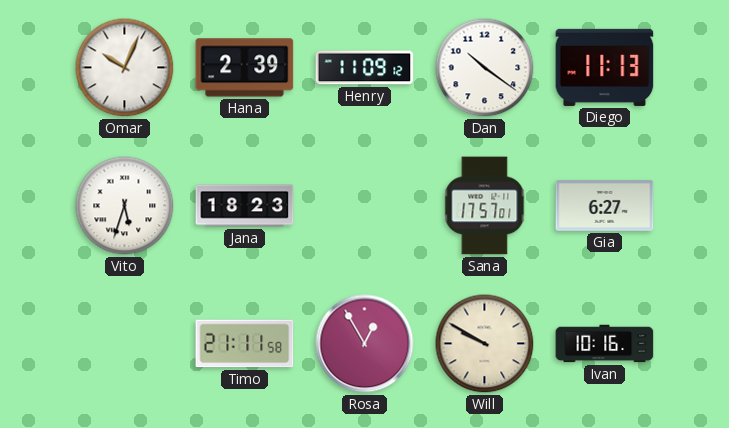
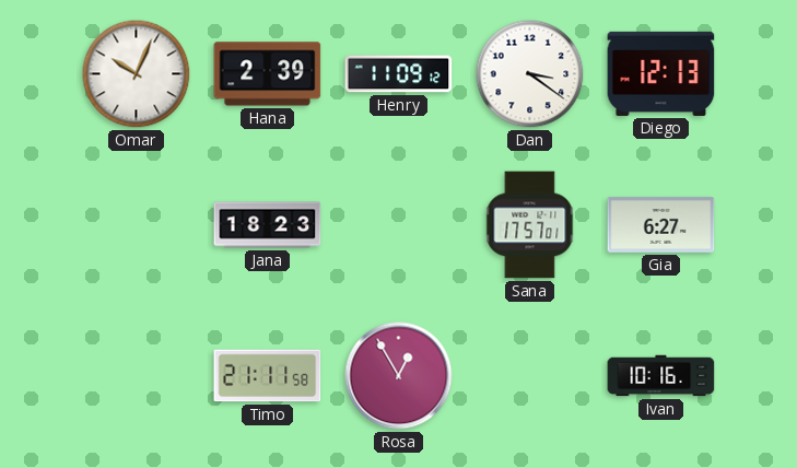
Dan: 10:21 -> 3:21
Diego: 11:13 -> 12:13
Vito: 5:33 -> none
Will: 9:50 -> none
